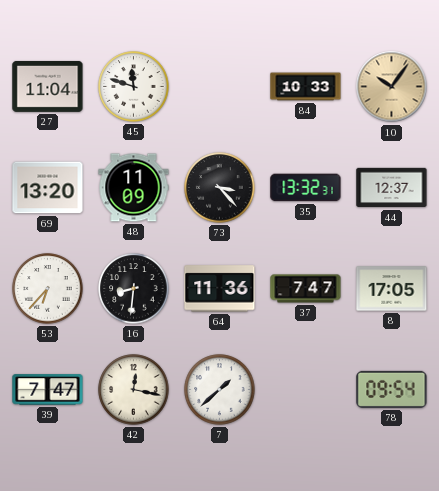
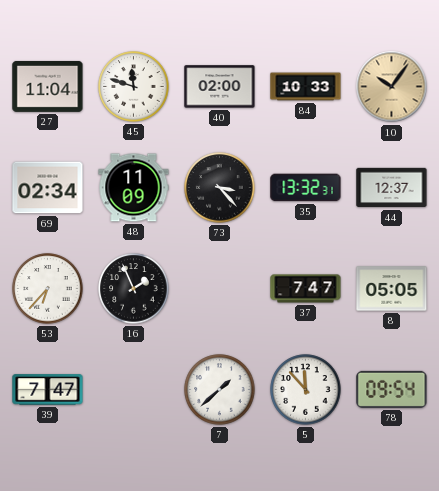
40: none -> 02:00
69: 13:20 -> 02:34
16: 8:31 -> 1:56
64: 11:36 -> none
8: 17:05 -> 05:05
42: 12:17 -> none
5: none -> 11:53
